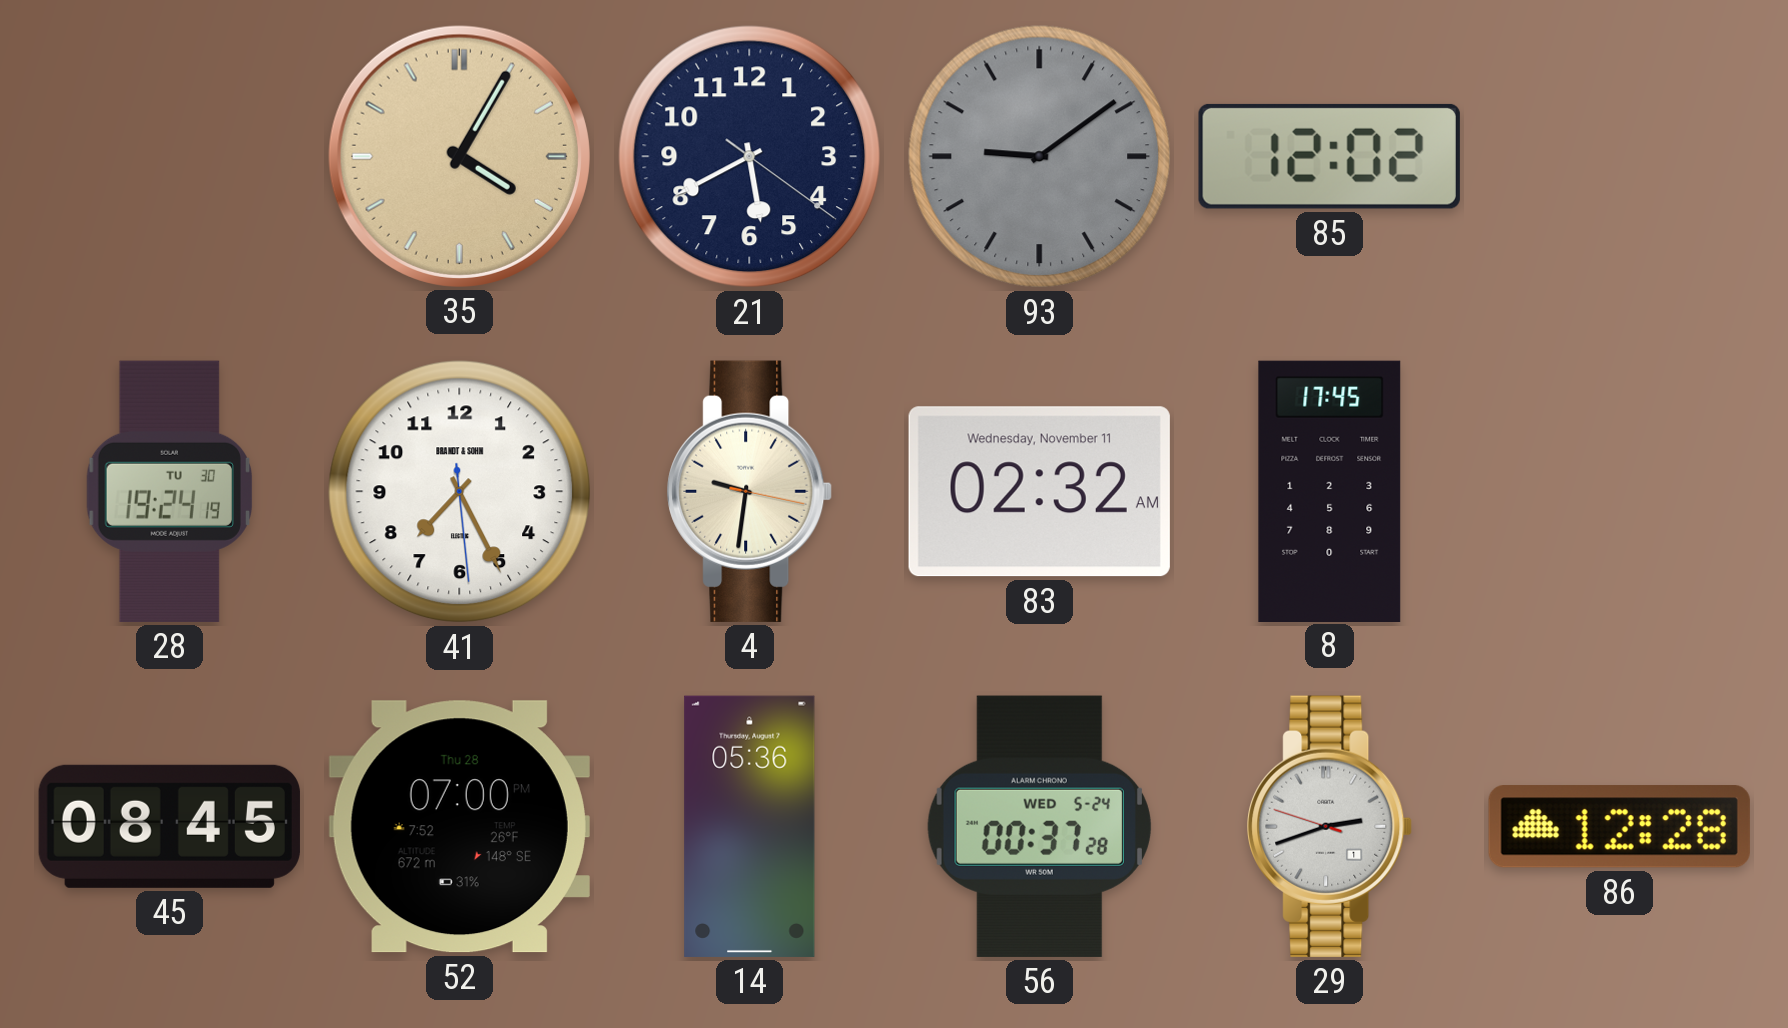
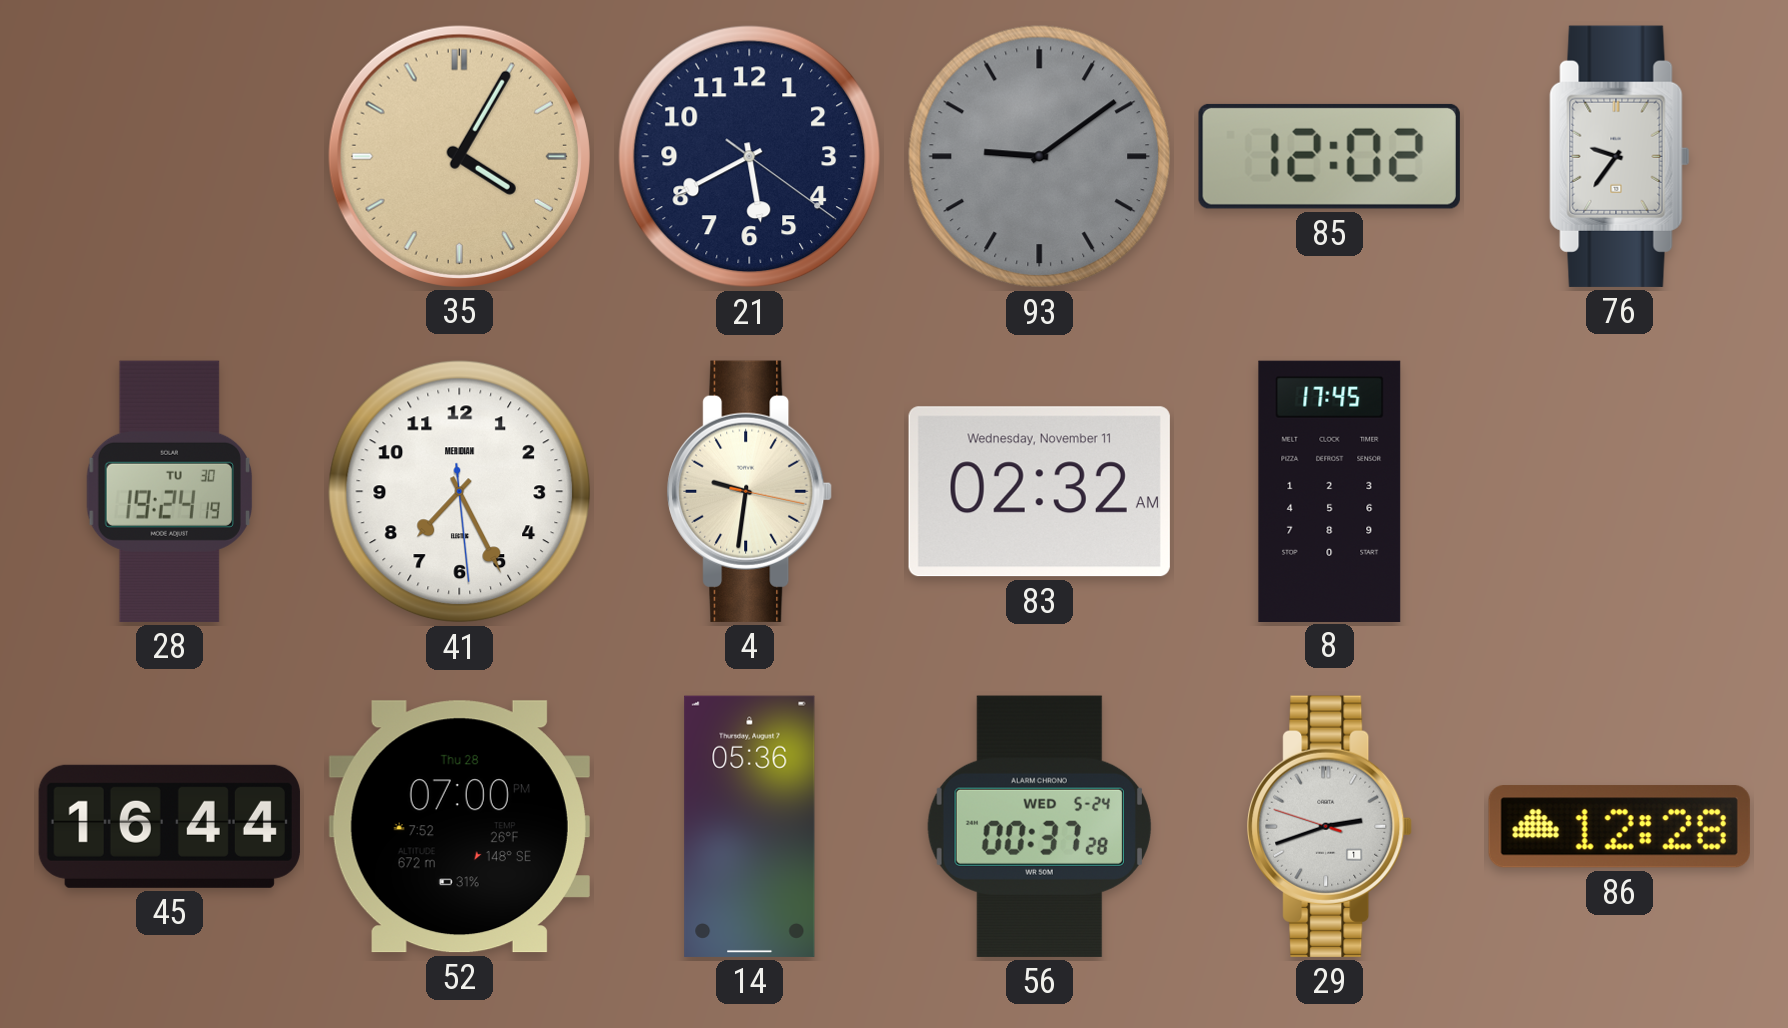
76: none -> 9:36
41 brand: BRANDT & SOHN -> MERIDIAN
45: 08:45 -> 16:44
